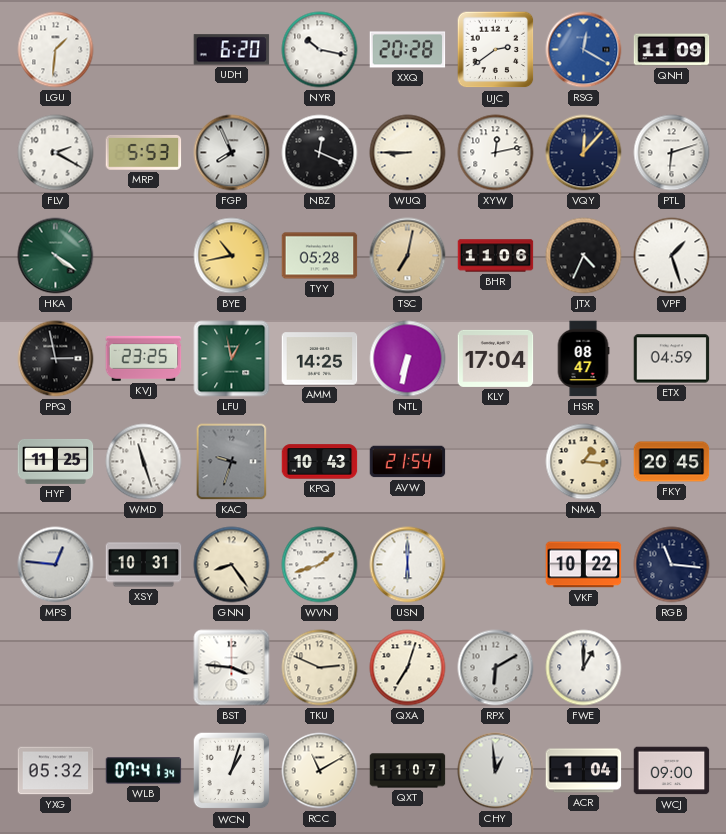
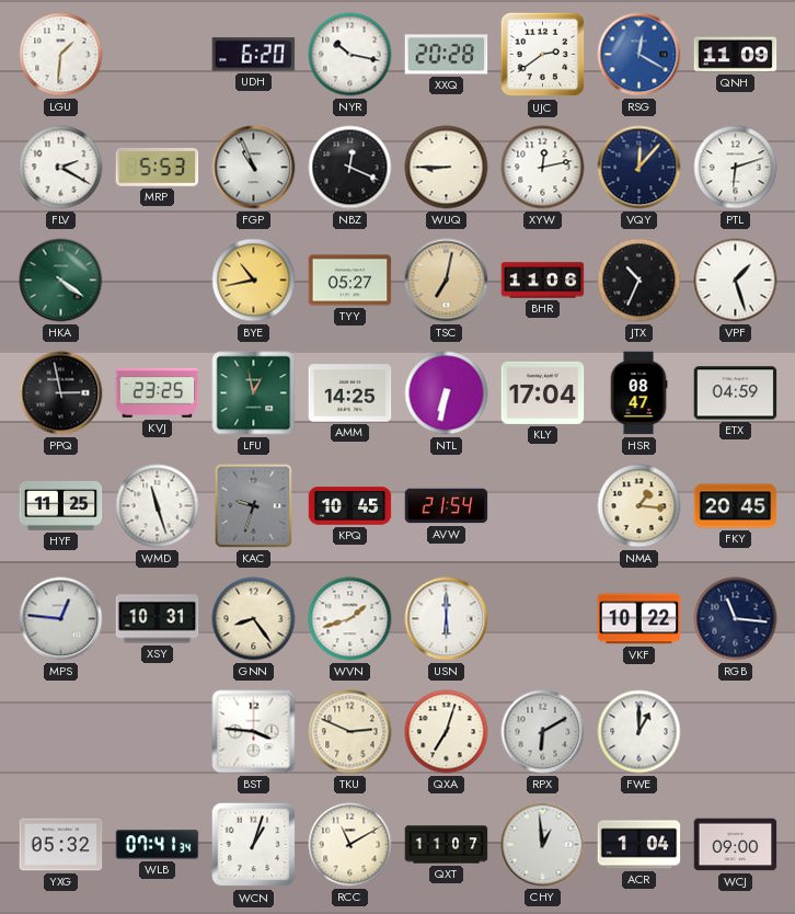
FGP: 7:56 -> 10:56
TYY: 05:28 -> 05:27
JTX: 4:34 -> 10:34
KPQ: 10:43 -> 10:45
